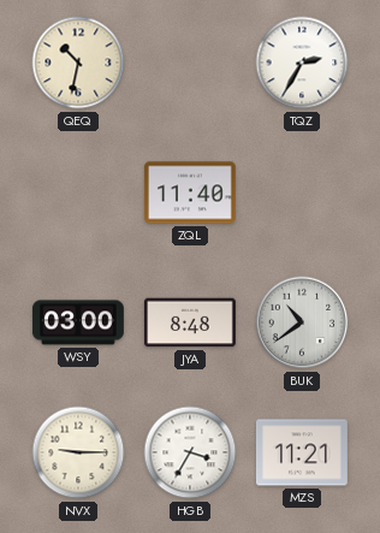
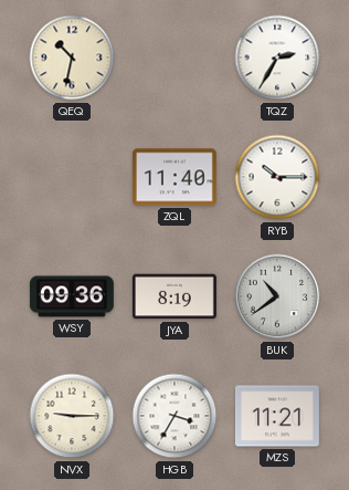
RYB: none -> 10:15
WSY: 03:00 -> 09:36
JYA: 8:48 -> 8:19
